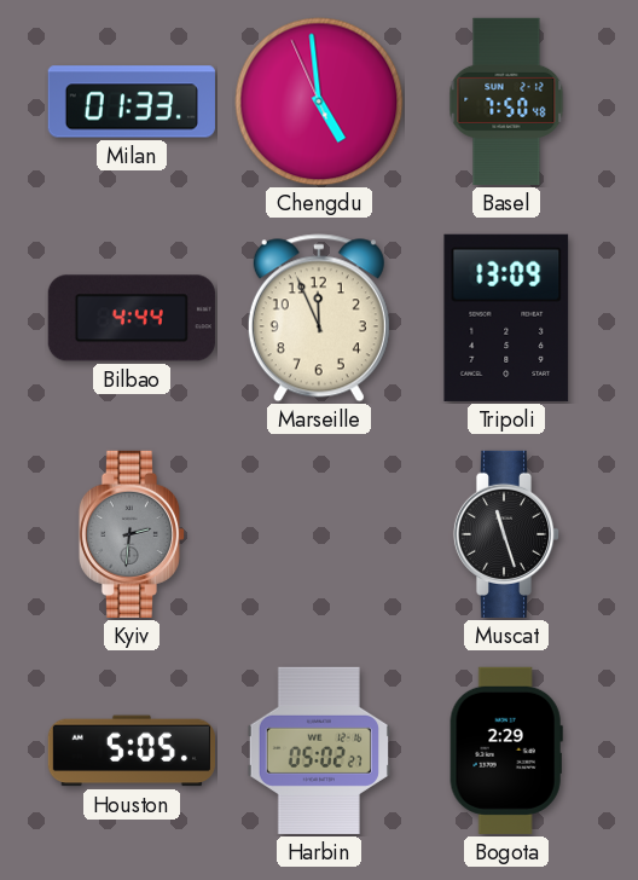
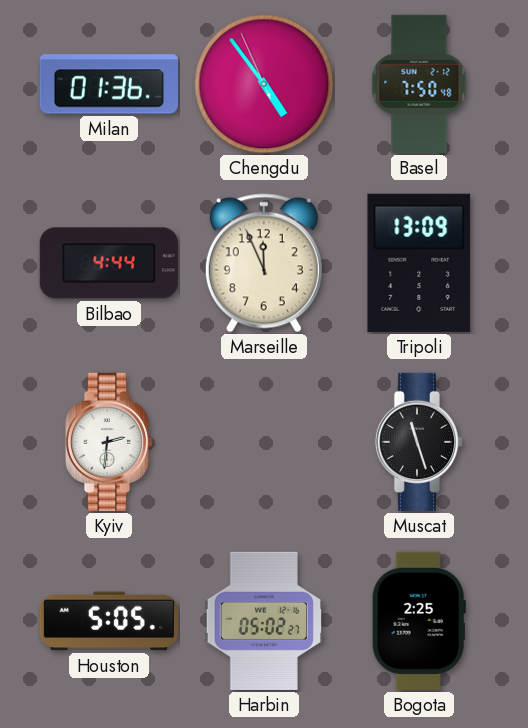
Milan: 01:33 -> 01:36
Chengdu: 4:58 -> 4:53
Kyiv dial: grey -> white
Bogota: 2:29 -> 2:25
